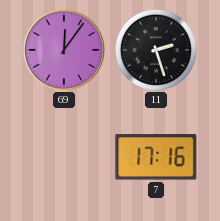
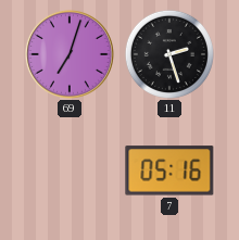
69: 12:06 -> 7:03
7: 17:16 -> 05:16
